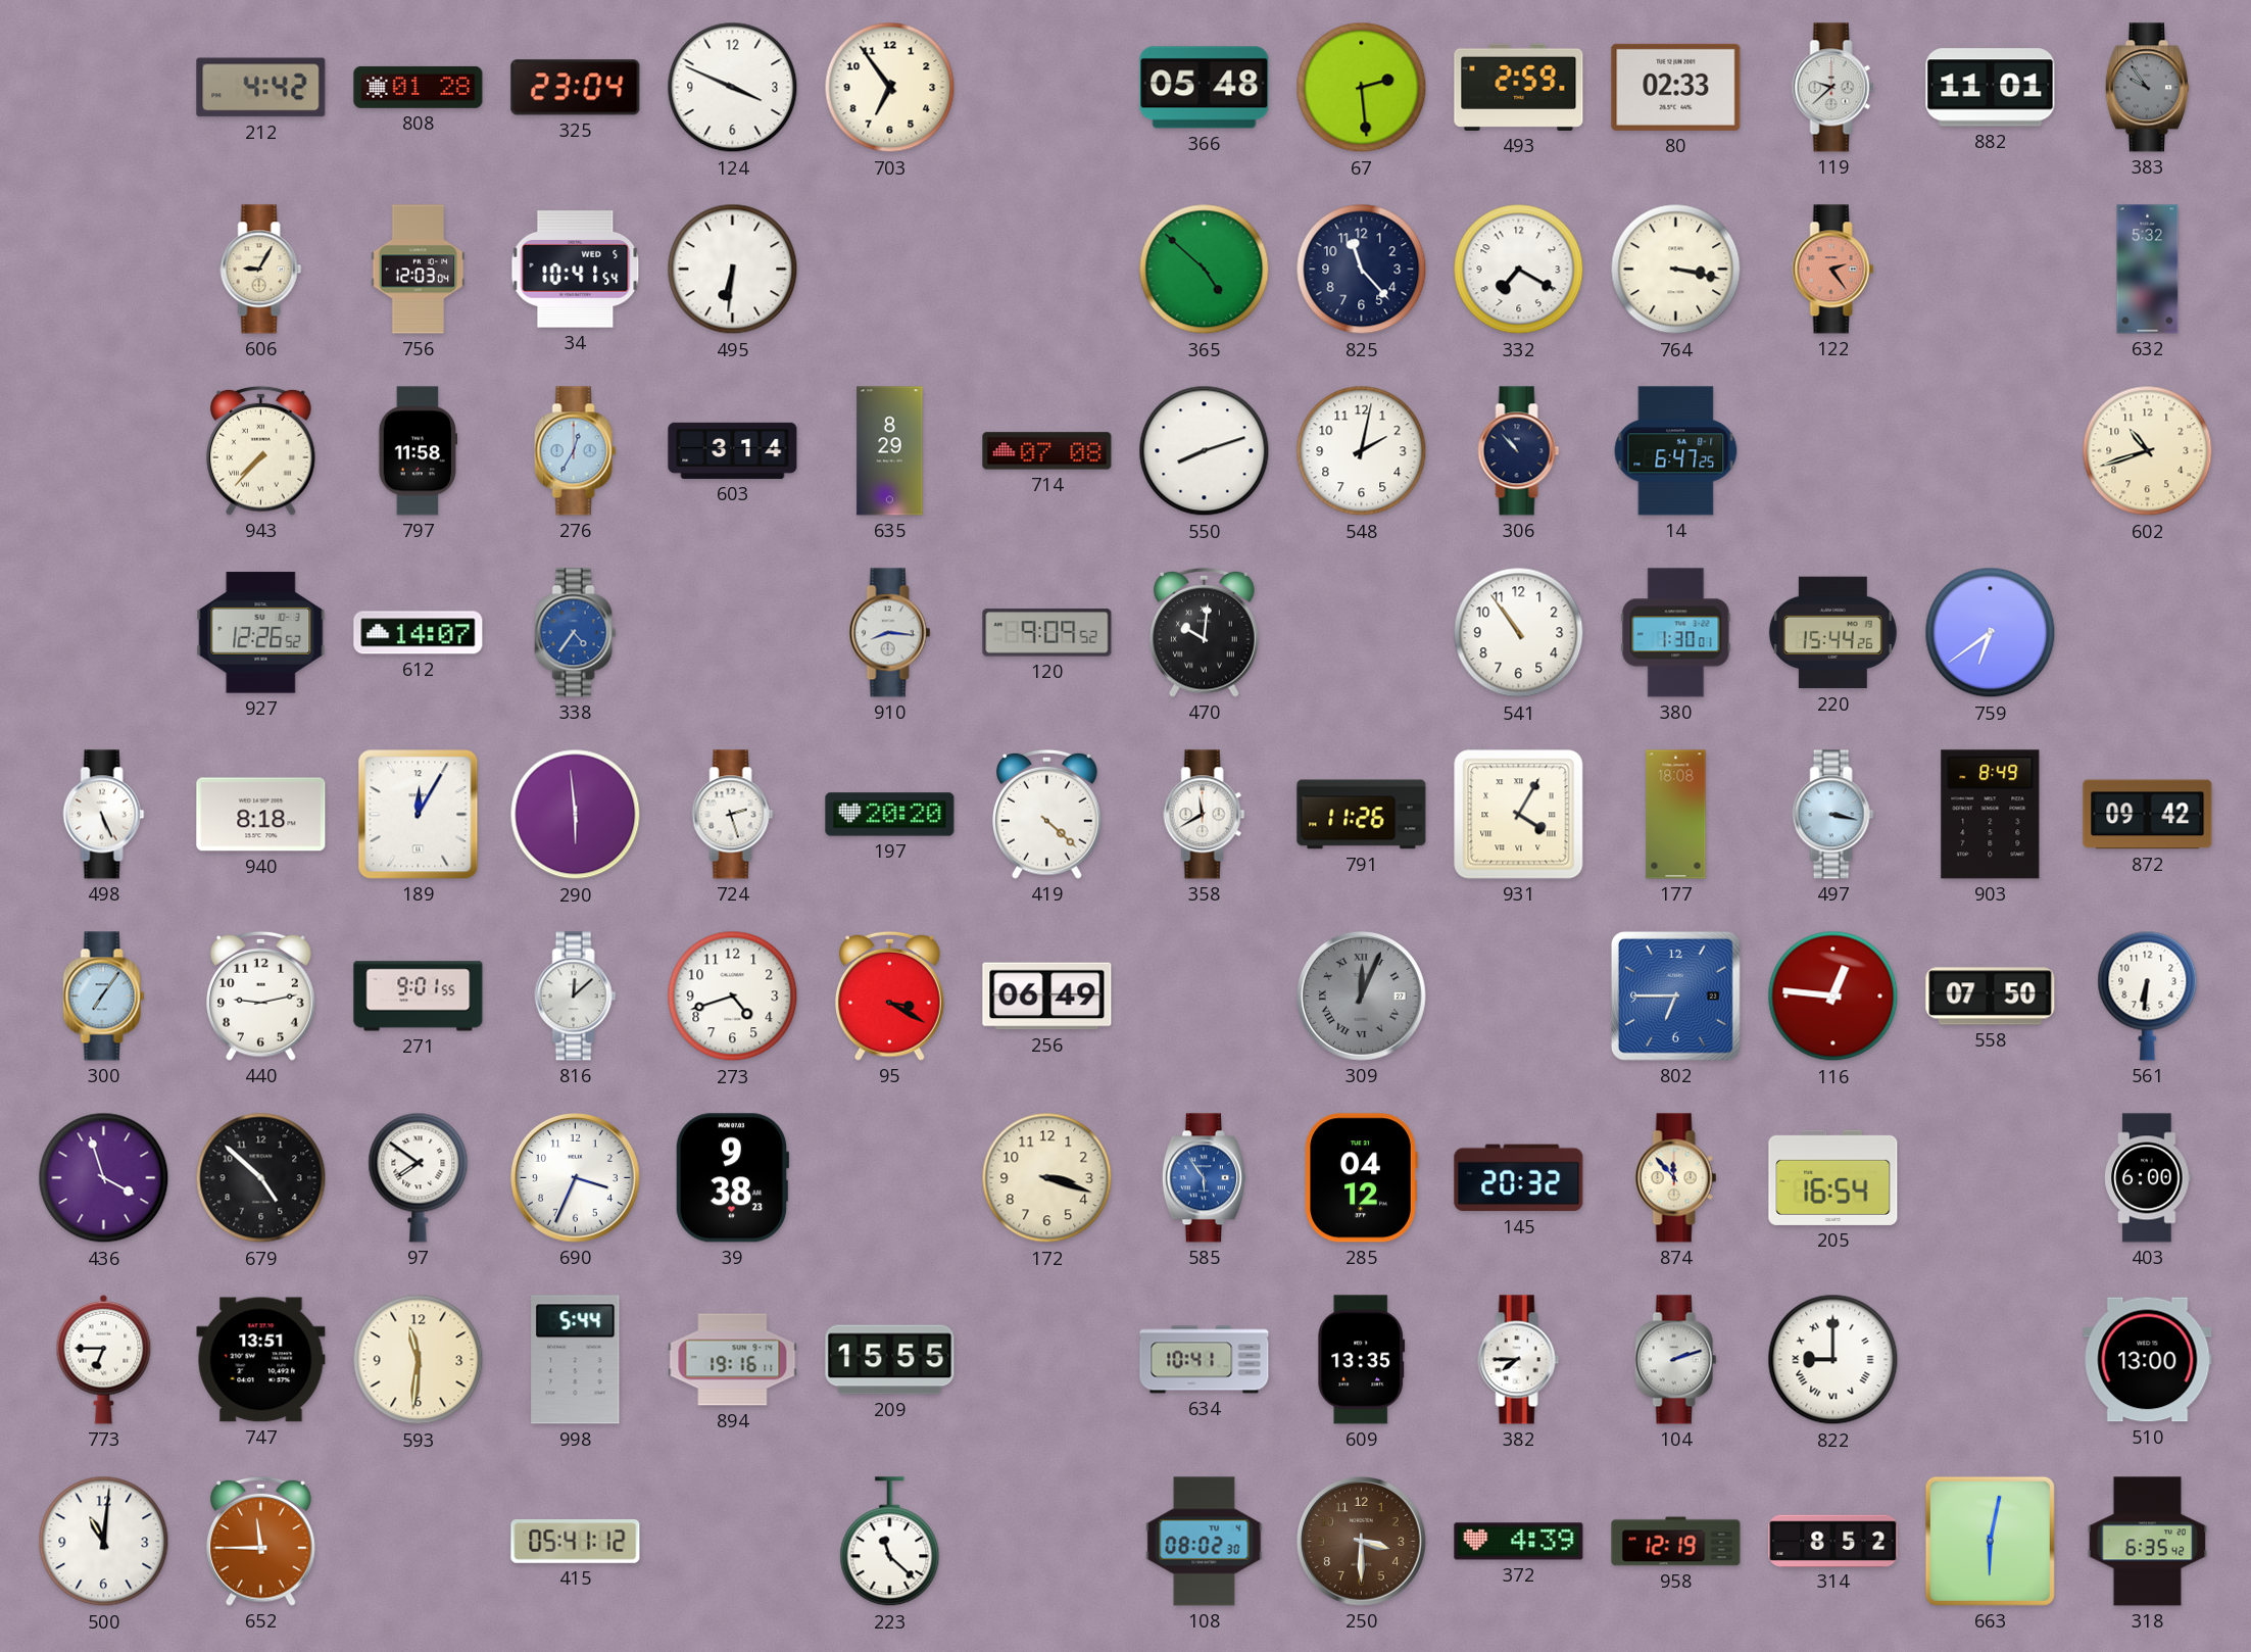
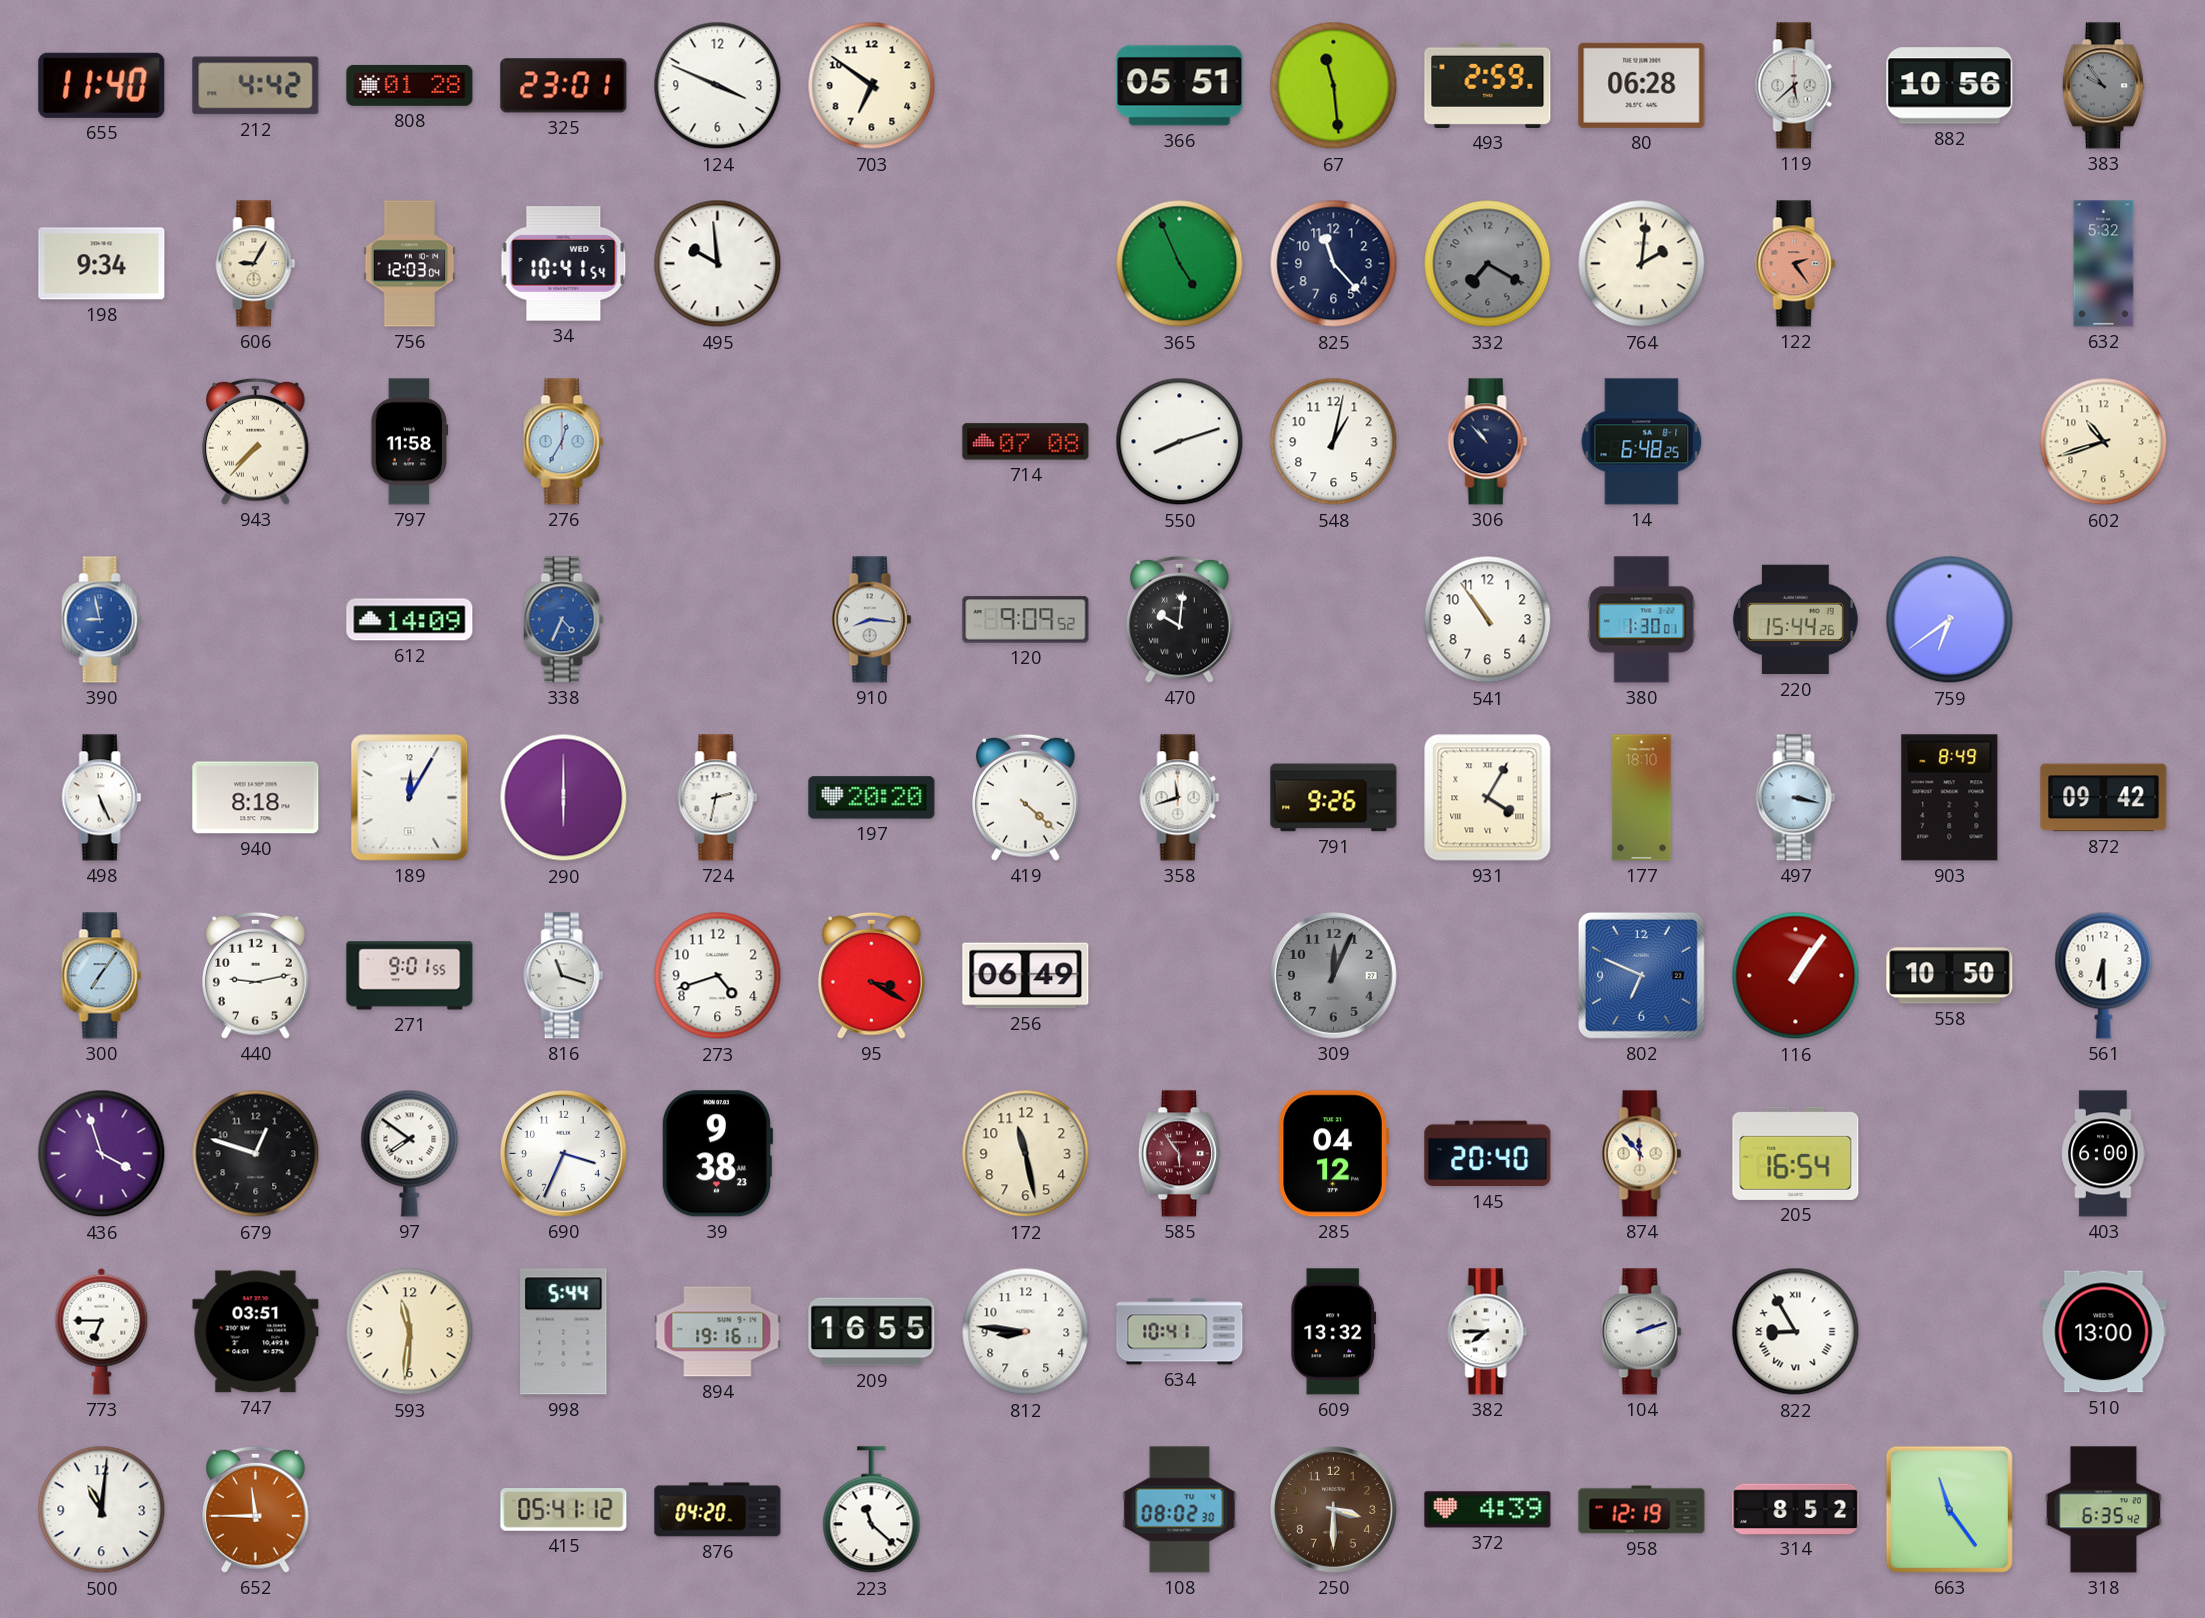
655: none -> 11:40
325: 23:04 -> 23:01
703: 6:54 -> 6:51
366: 05:48 -> 05:51
67: 2:29 -> 11:29
80: 02:33 -> 06:28
119: 9:38 -> 5:38
882: 11:01 -> 10:56
198: none -> 9:34
495: 6:31 -> 9:59
365: 4:52 -> 4:56
332 dial: white -> grey
764: 3:17 -> 2:01
603: 3:14 -> none
635: 8:29 -> none
548: 2:02 -> 1:02
14: 6:47 -> 6:48
390: none -> 8:58
927: 12:26 -> none
612: 14:07 -> 14:09
338: 4:36 -> 4:34
290: 5:59 -> 6:00
724: 2:27 -> 2:32
358: 11:40 -> 11:42
791: 11:26 -> 9:26
177: 18:08 -> 18:10
816: 12:08 -> 11:18
309 numerals: Roman -> Arabic
802: 6:45 -> 6:49
116: 12:46 -> 1:06
558: 07:50 -> 10:50
561: 6:31 -> 6:30
679: 4:52 -> 12:48
172: 3:18 -> 11:28
585 dial: blue -> burgundy
145: 20:32 -> 20:40
747: 13:51 -> 03:51
209: 15:55 -> 16:55
812: none -> 8:46
609: 13:35 -> 13:32
822: 9:00 -> 8:55
876: none -> 04:20
663: 6:02 -> 11:24
